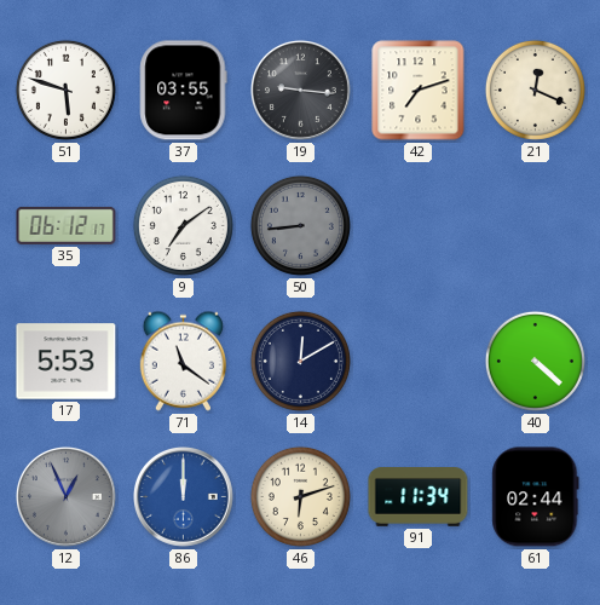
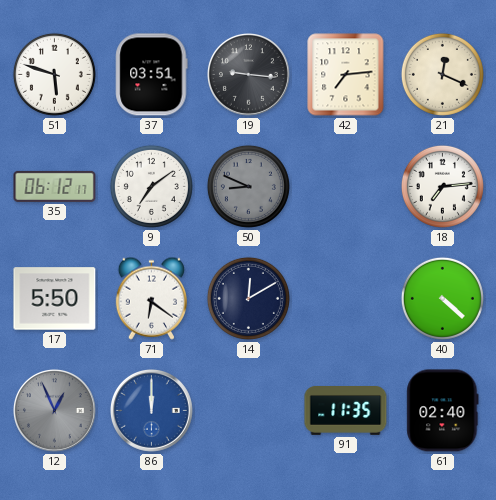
37: 03:55 -> 03:51
42: 7:12 -> 7:14
50: 8:44 -> 8:49
18: none -> 7:14
17: 5:53 -> 5:50
71: 11:21 -> 6:21
46: 6:12 -> none
91: 11:34 -> 11:35
61: 02:44 -> 02:40
